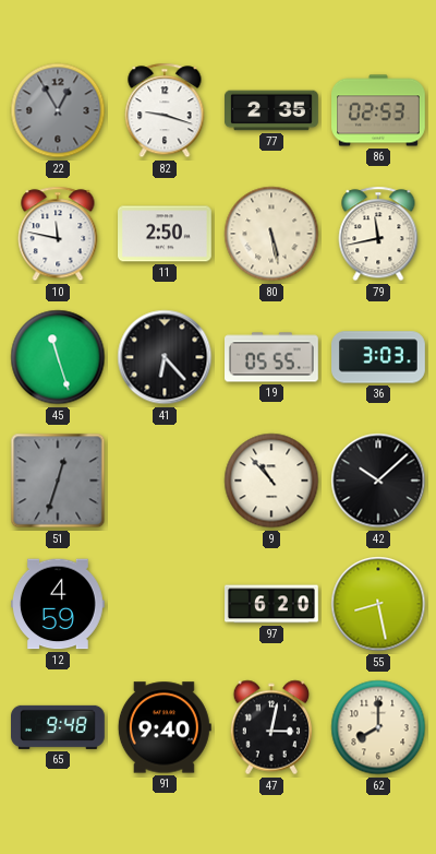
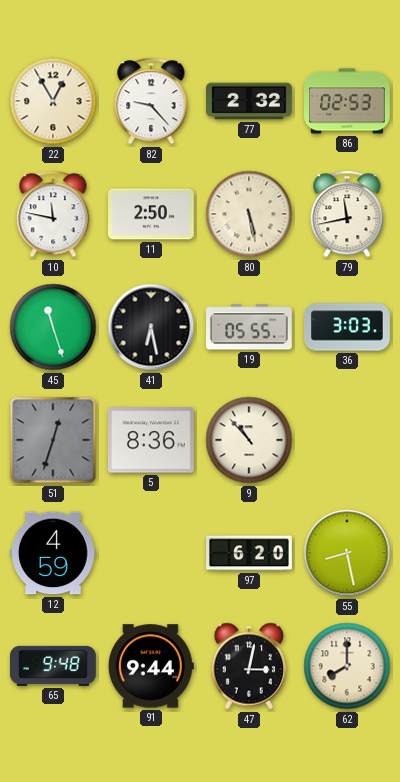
22 dial: grey -> cream
82: 9:18 -> 9:23
77: 2:35 -> 2:32
41: 6:23 -> 6:28
5: none -> 8:36
42: 10:08 -> none
91: 9:40 -> 9:44
